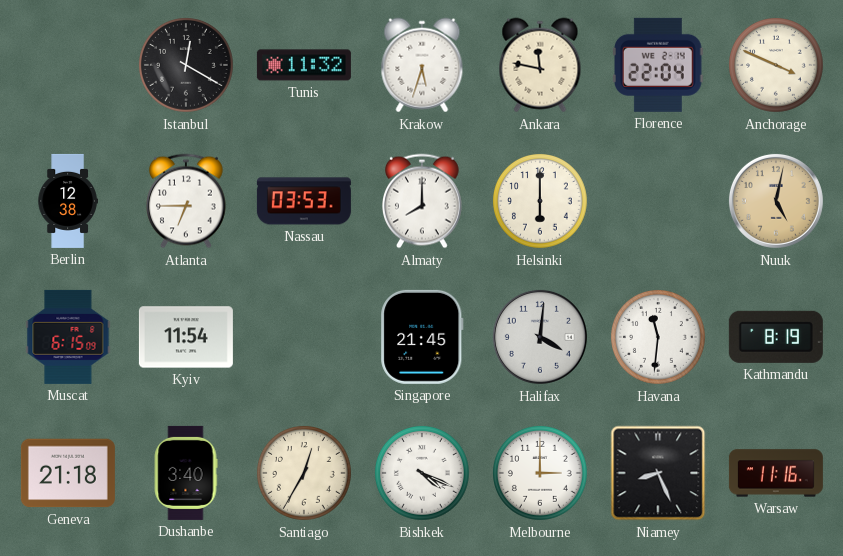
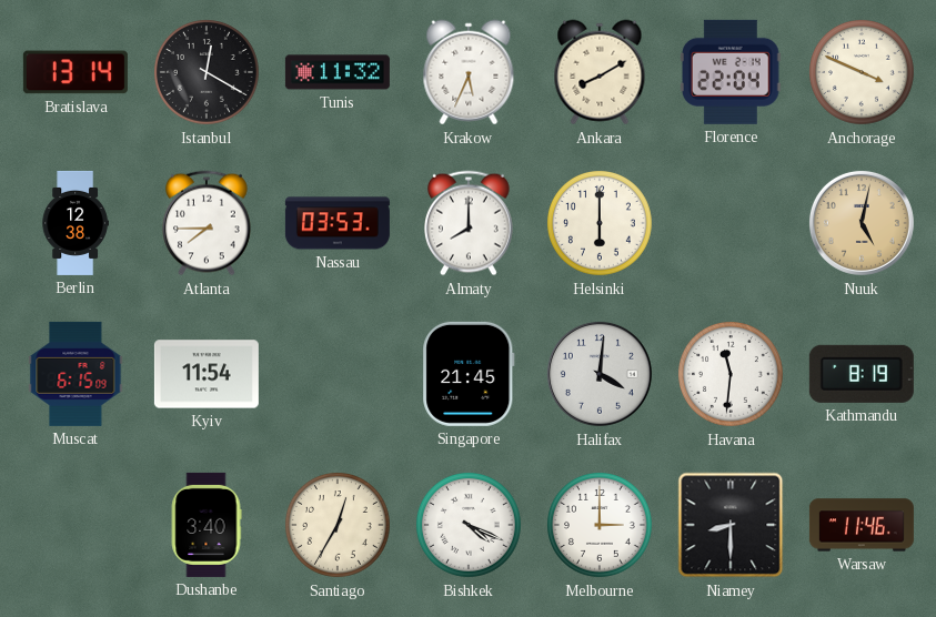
Bratislava: none -> 13:14
Krakow: 5:33 -> 5:34
Ankara: 11:47 -> 8:10
Atlanta: 6:45 -> 7:45
Geneva: 21:18 -> none
Niamey: 8:26 -> 8:30
Warsaw: 11:16 -> 11:46
